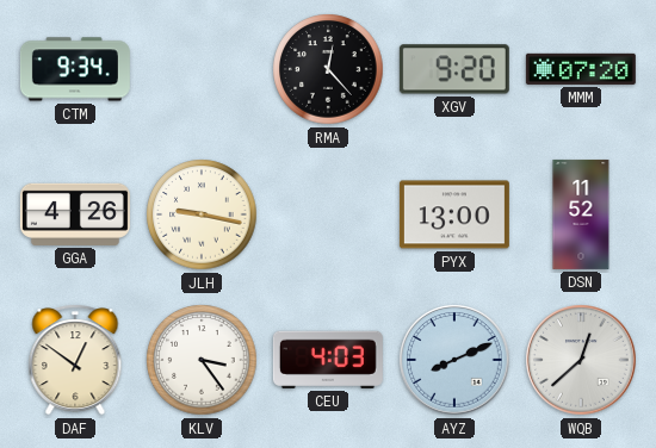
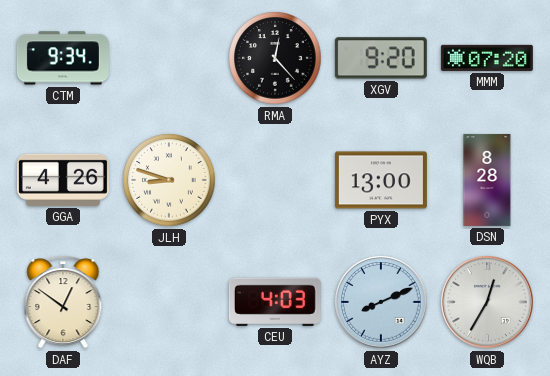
JLH: 9:17 -> 8:48
DSN: 11:52 -> 8:28
KLV: 3:24 -> none
WQB: 12:38 -> 12:35
